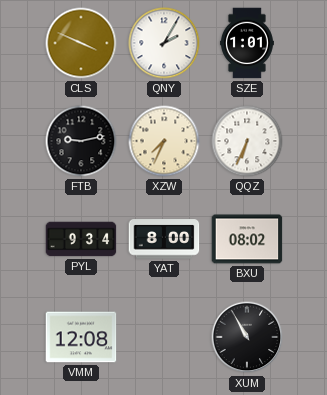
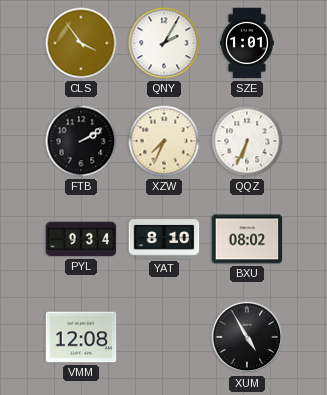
CLS: 3:49 -> 3:54
FTB: 9:13 -> 2:10
YAT: 8:00 -> 8:10
XUM: 10:55 -> 4:55
